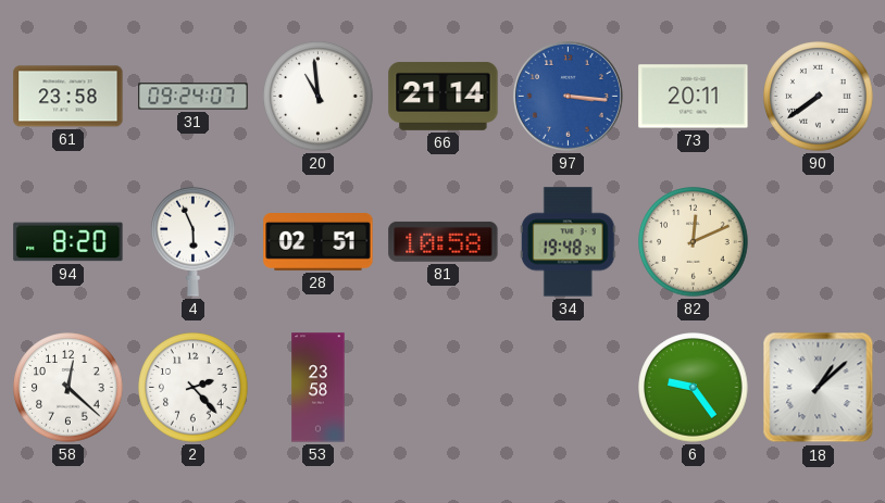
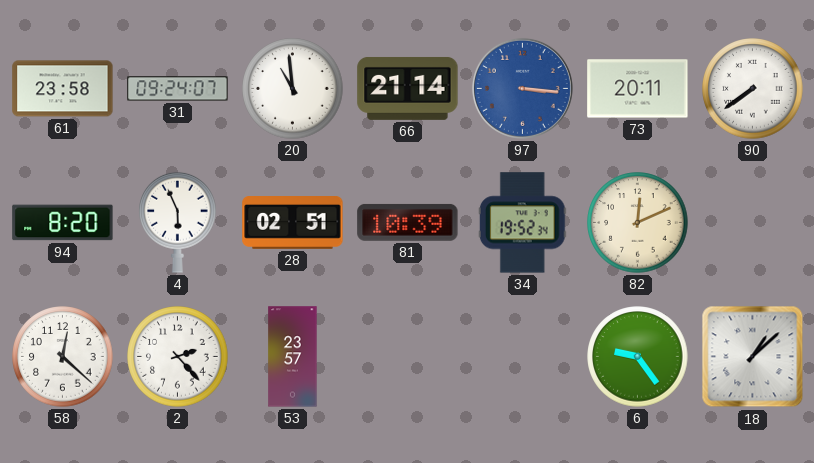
81: 10:58 -> 10:39
34: 19:48 -> 19:52
53: 23:58 -> 23:57
